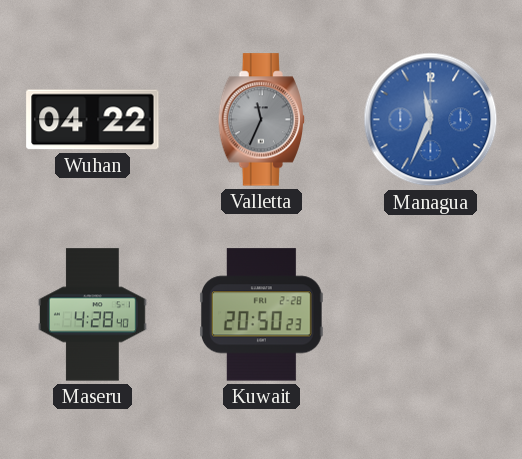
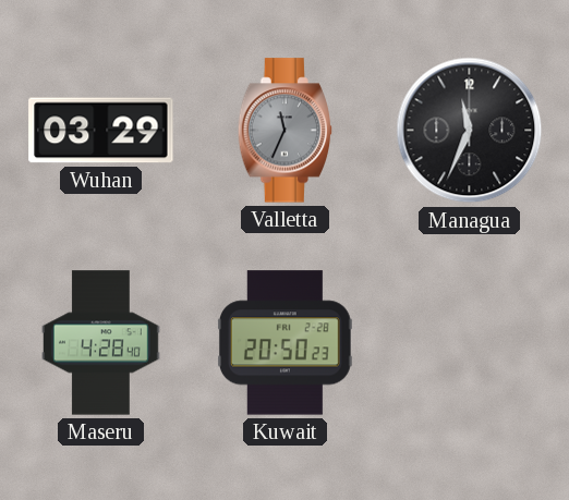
Wuhan: 04:22 -> 03:29
Managua dial: blue -> black
